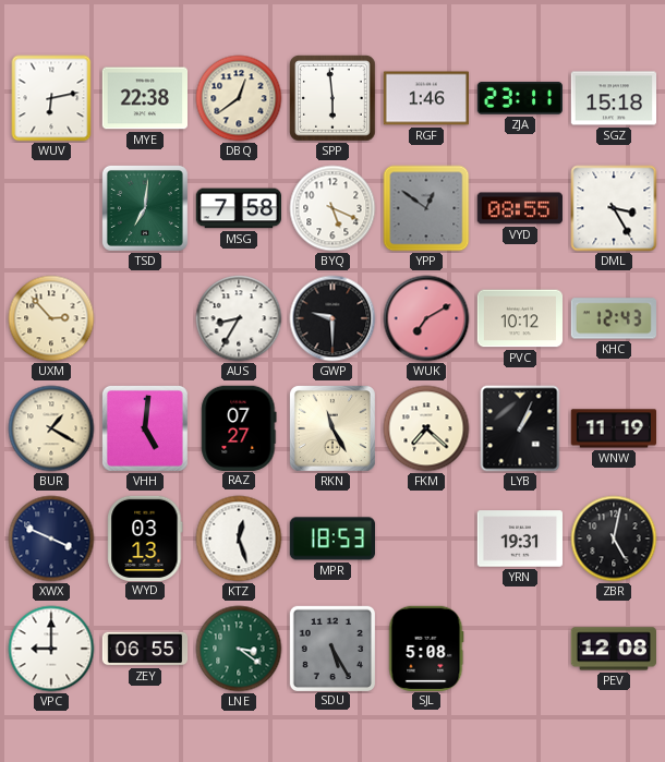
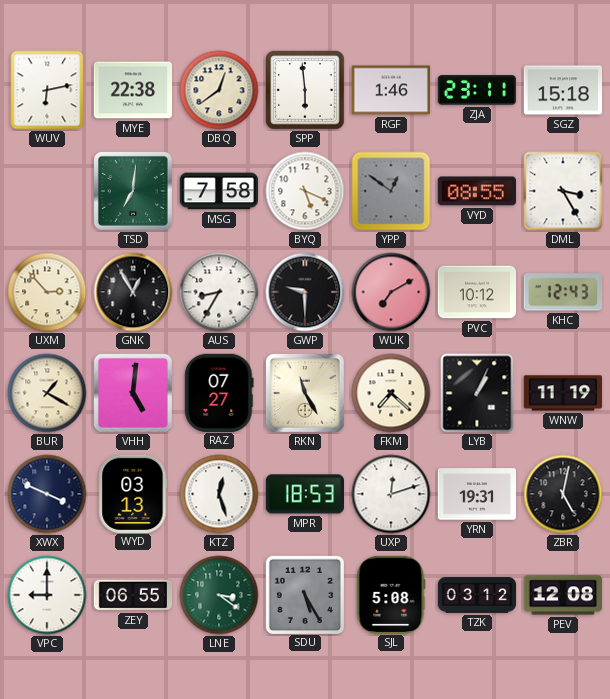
GNK: none -> 12:55
UXP: none -> 12:12
TZK: none -> 03:12
